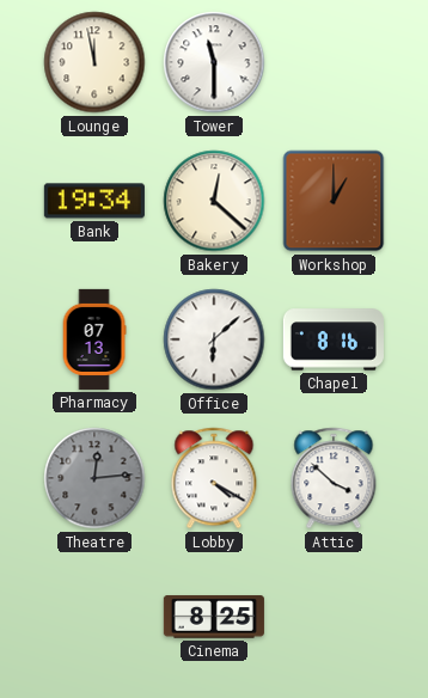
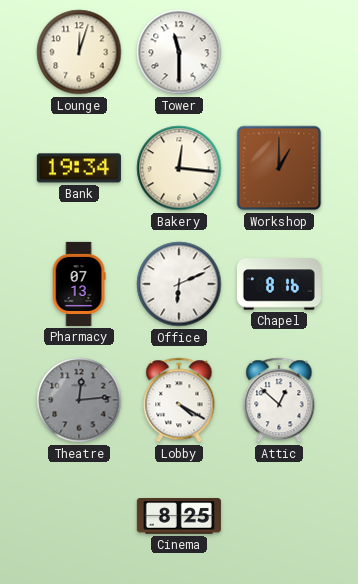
Lounge: 11:58 -> 12:03
Bakery: 12:22 -> 12:16
Office: 6:08 -> 6:11
Attic: 3:52 -> 12:52
